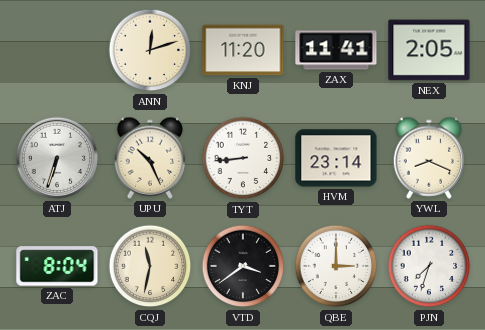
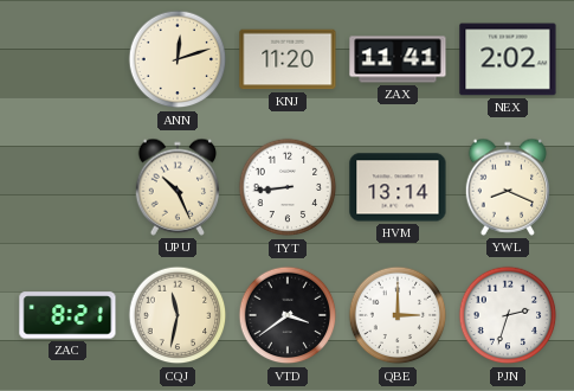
NEX: 2:05 -> 2:02
ATJ: 6:33 -> none
HVM: 23:14 -> 13:14
ZAC: 8:04 -> 8:21
PJN: 7:33 -> 2:33
